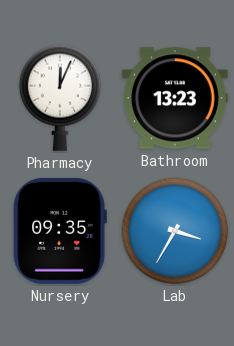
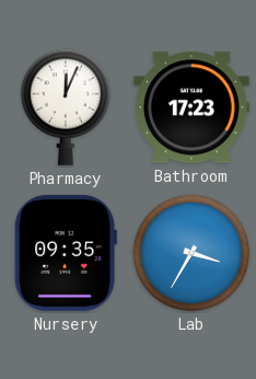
Bathroom: 13:23 -> 17:23
